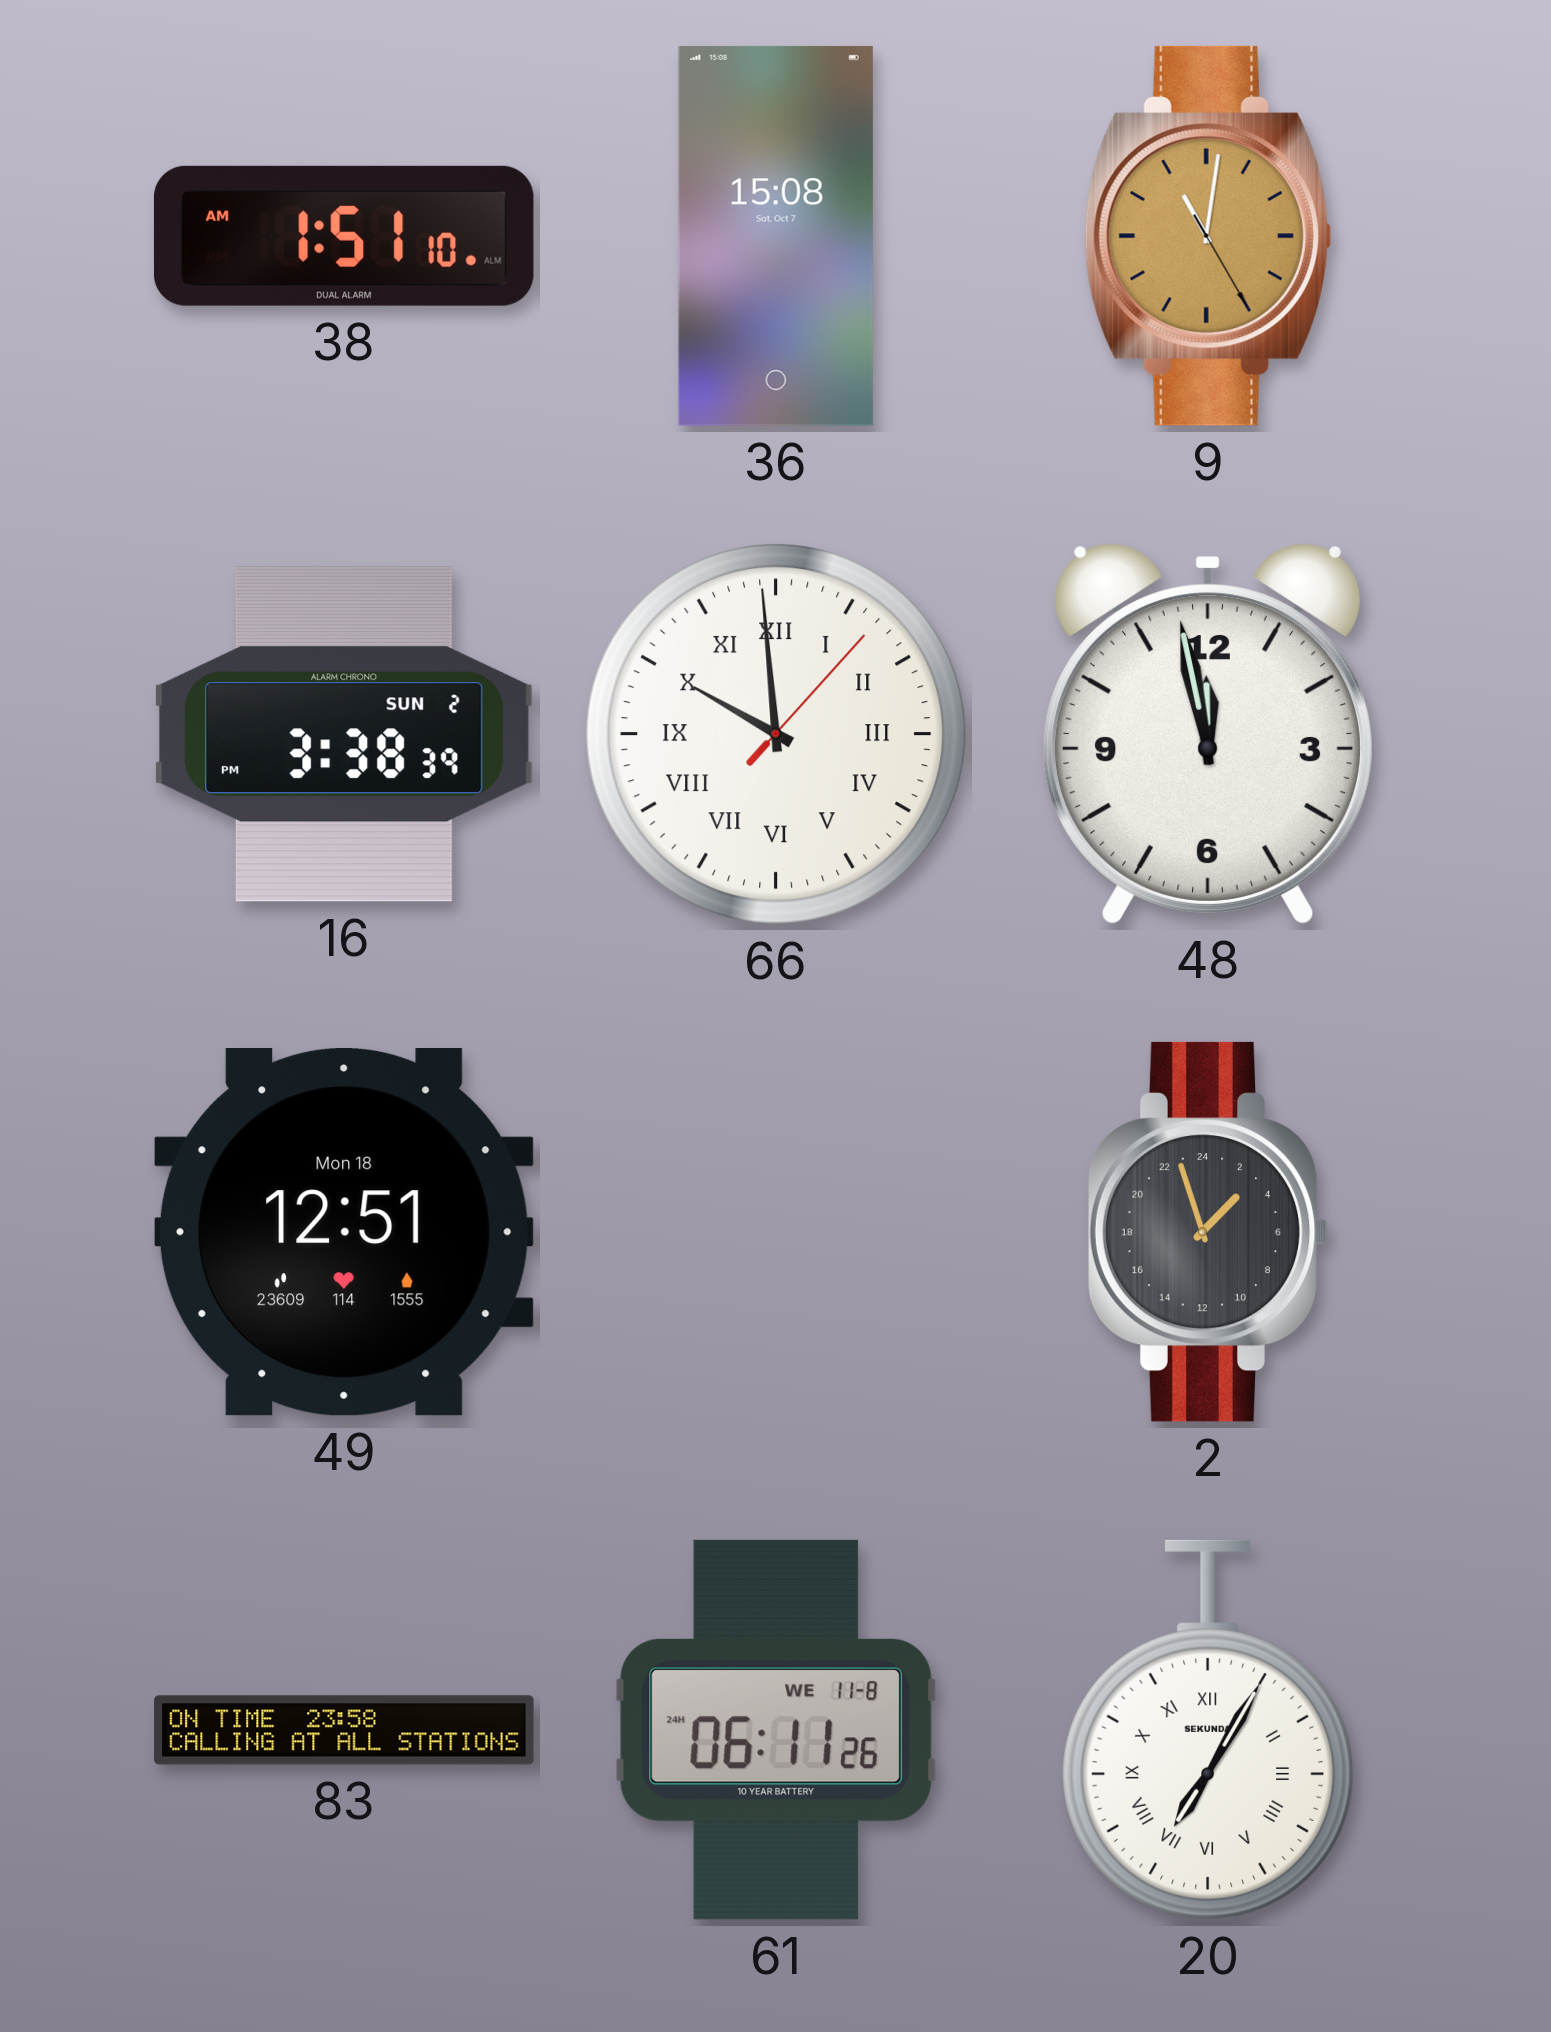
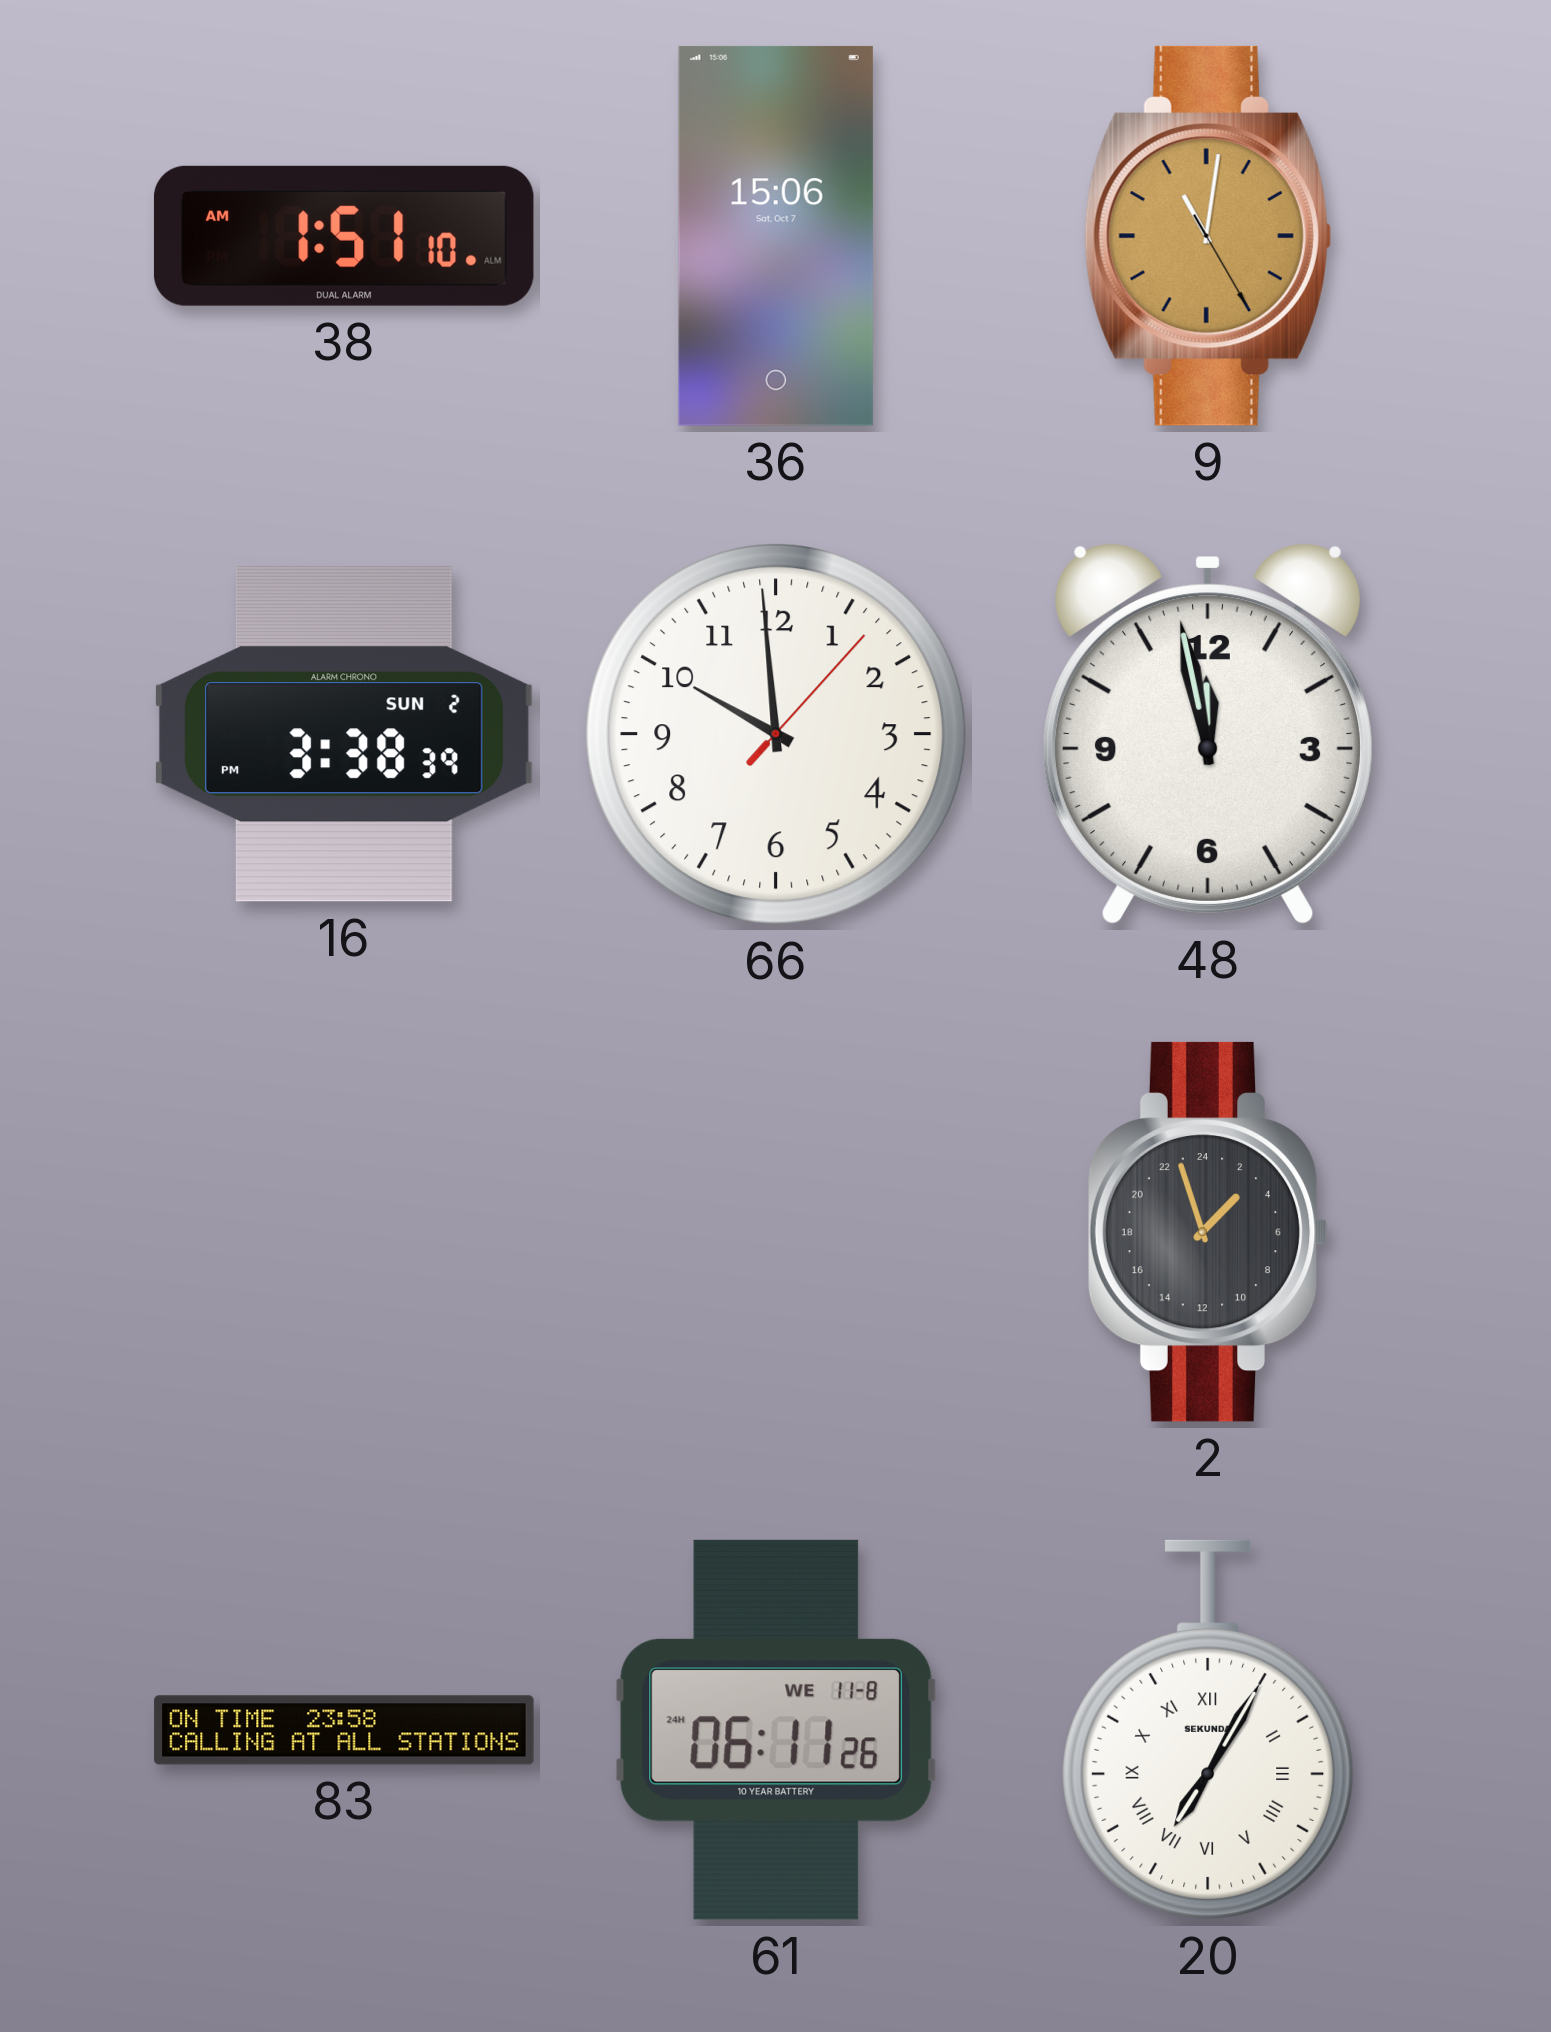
36: 15:08 -> 15:06
66 numerals: Roman -> Arabic
49: 12:51 -> none
